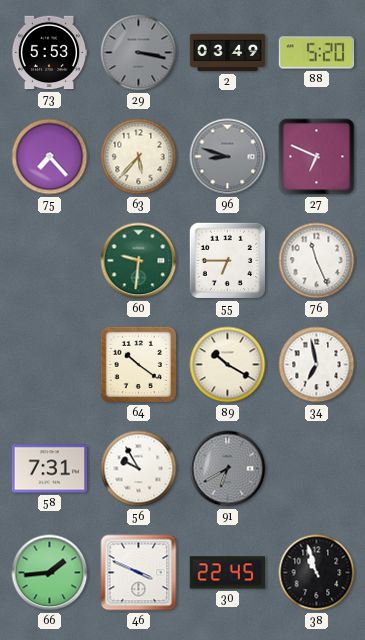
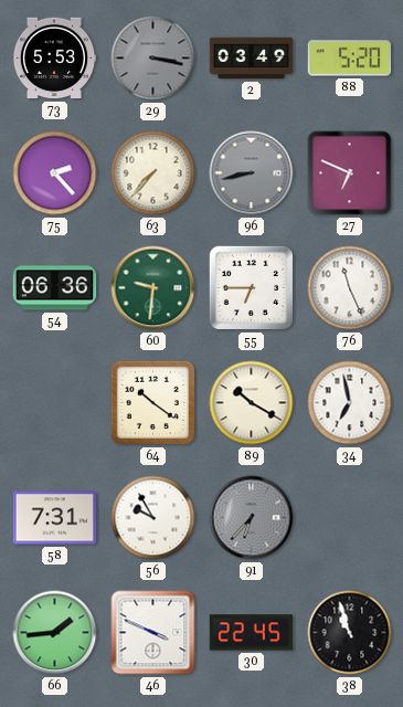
75: 7:23 -> 2:23
63: 5:37 -> 7:37
96: 8:48 -> 8:43
54: none -> 06:36
91: 6:40 -> 6:37
